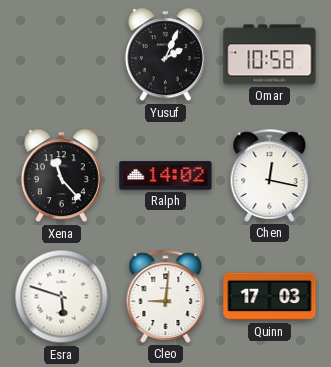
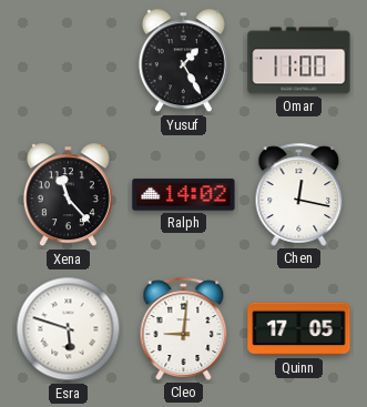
Yusuf: 2:04 -> 1:25
Omar: 10:58 -> 11:00
Quinn: 17:03 -> 17:05
